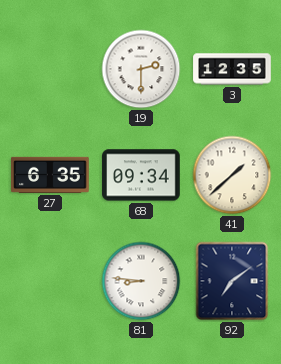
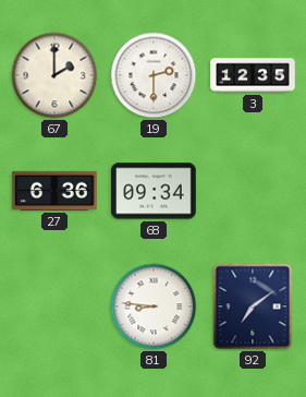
67: none -> 2:00
27: 6:35 -> 6:36
41: 1:38 -> none
